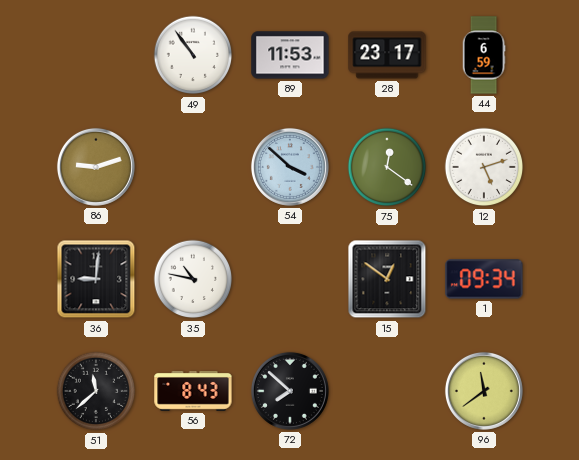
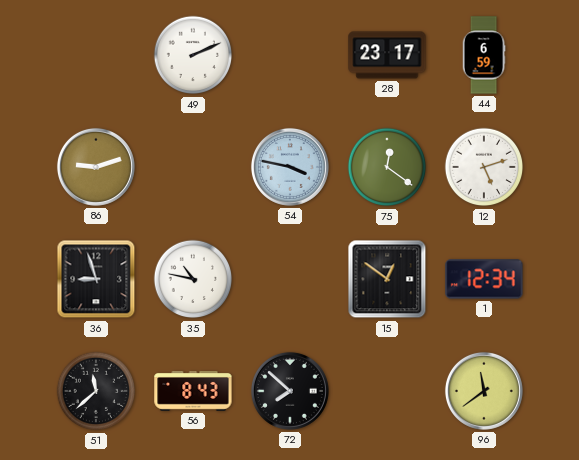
49: 10:54 -> 2:11
89: 11:53 -> none
54: 3:52 -> 3:47
36: 9:01 -> 8:57
1: 09:34 -> 12:34
